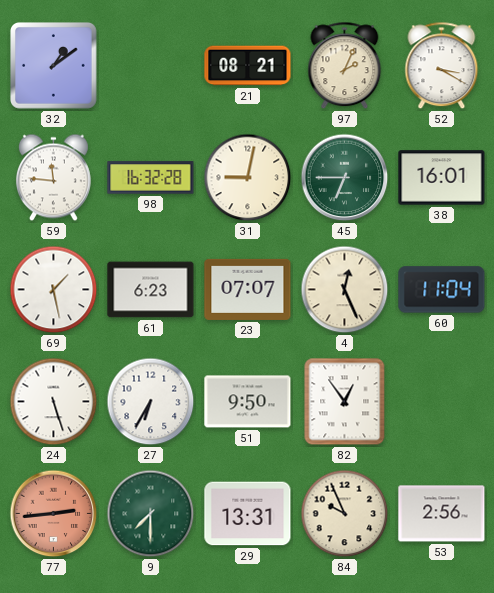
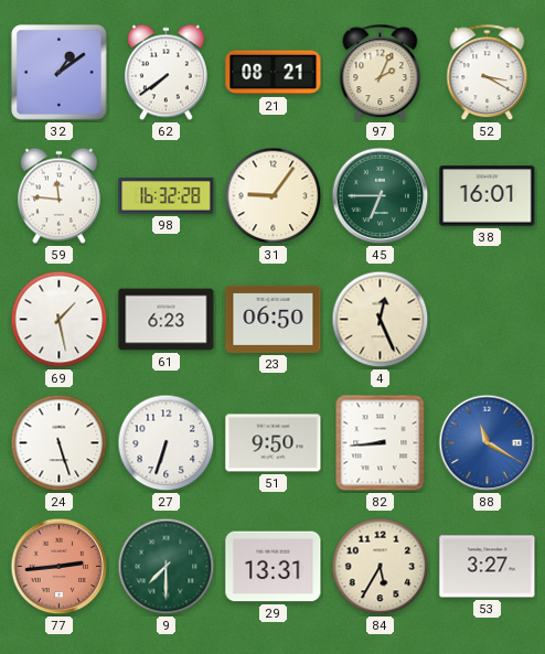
62: none -> 7:39
31: 9:02 -> 9:06
23: 07:07 -> 06:50
60: 11:04 -> none
27: 6:35 -> 6:33
82: 12:54 -> 8:44
88: none -> 11:20
84: 9:56 -> 5:35
53: 2:56 -> 3:27
